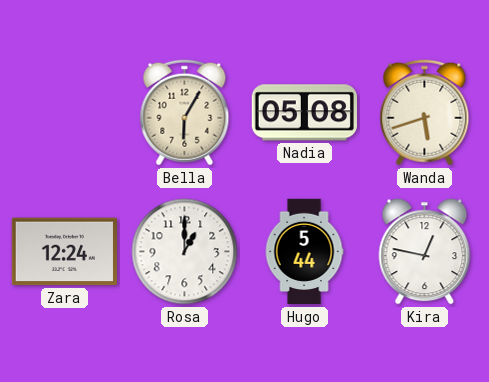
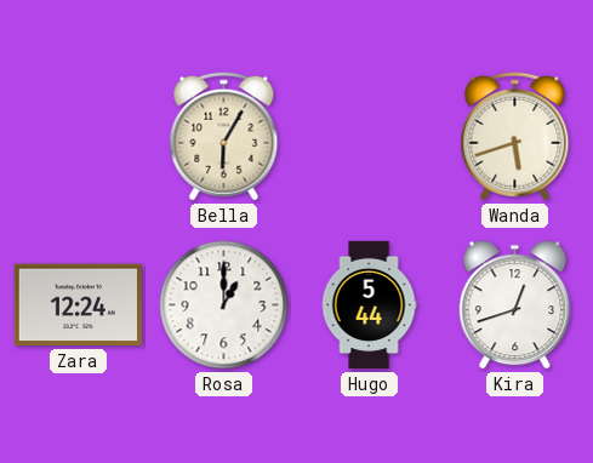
Nadia: 05:08 -> none
Kira: 12:47 -> 12:42
